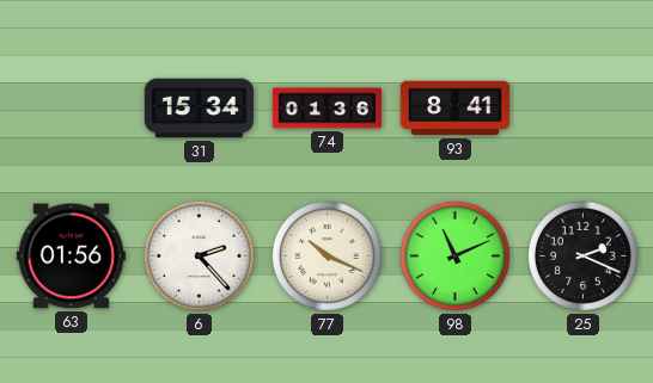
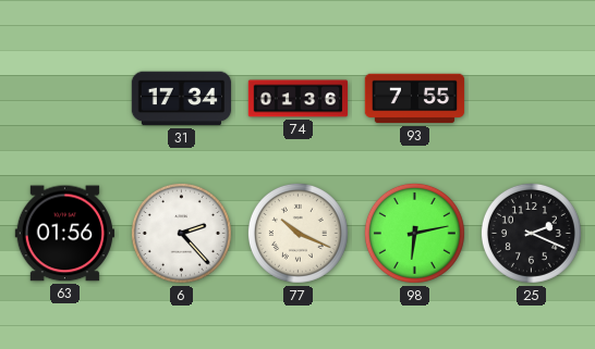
31: 15:34 -> 17:34
93: 8:41 -> 7:55
98: 11:11 -> 6:13
